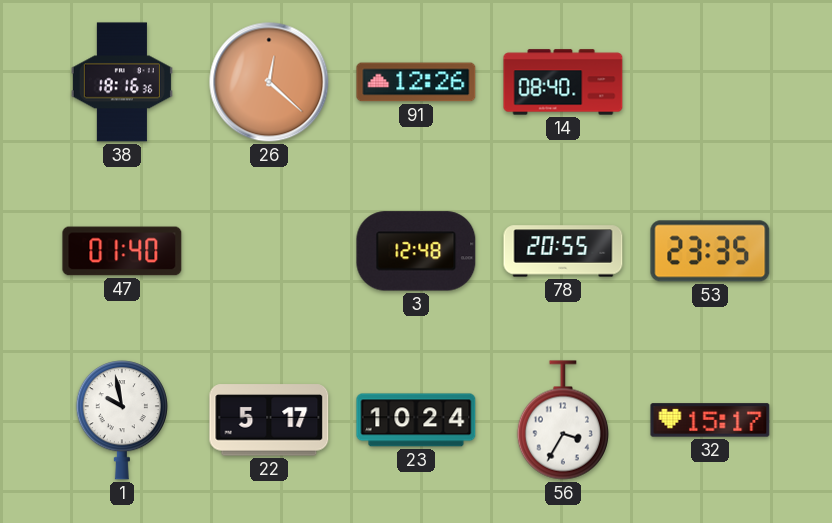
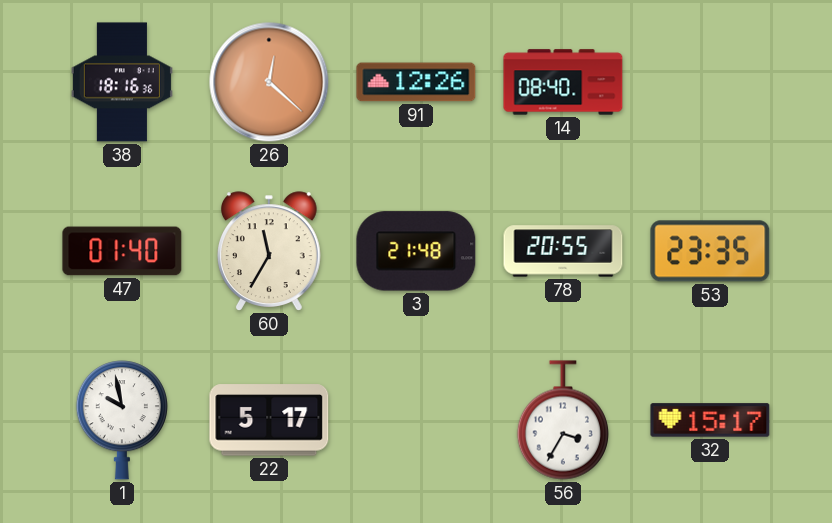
60: none -> 11:35
3: 12:48 -> 21:48
23: 10:24 -> none
